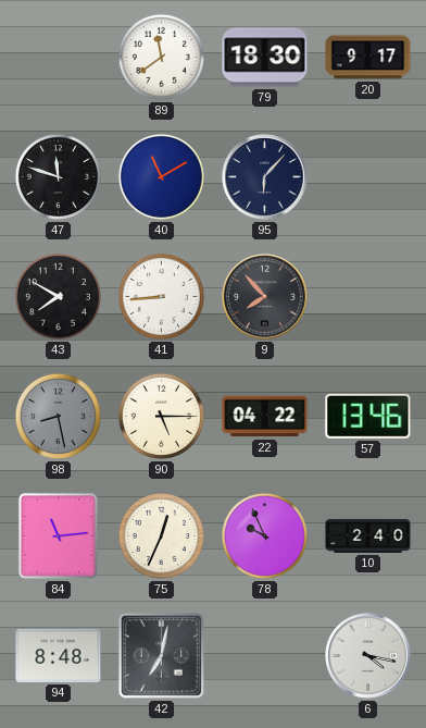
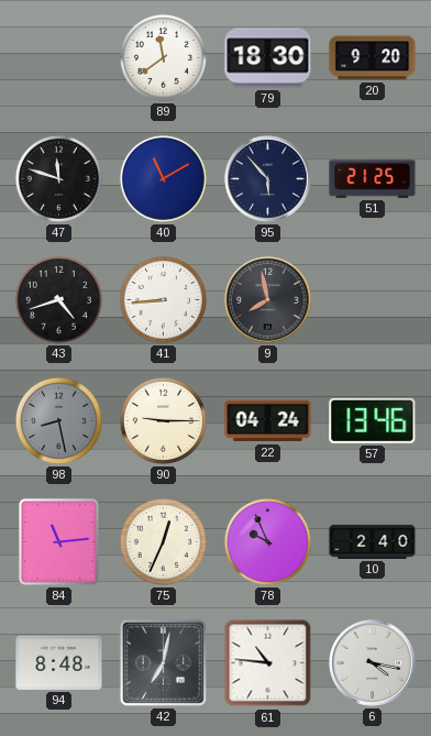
20: 9:17 -> 9:20
95: 6:07 -> 5:53
51: none -> 21:25
43: 7:50 -> 4:42
9: 7:53 -> 7:58
90: 5:15 -> 9:15
22: 04:22 -> 04:24
61: none -> 10:46
